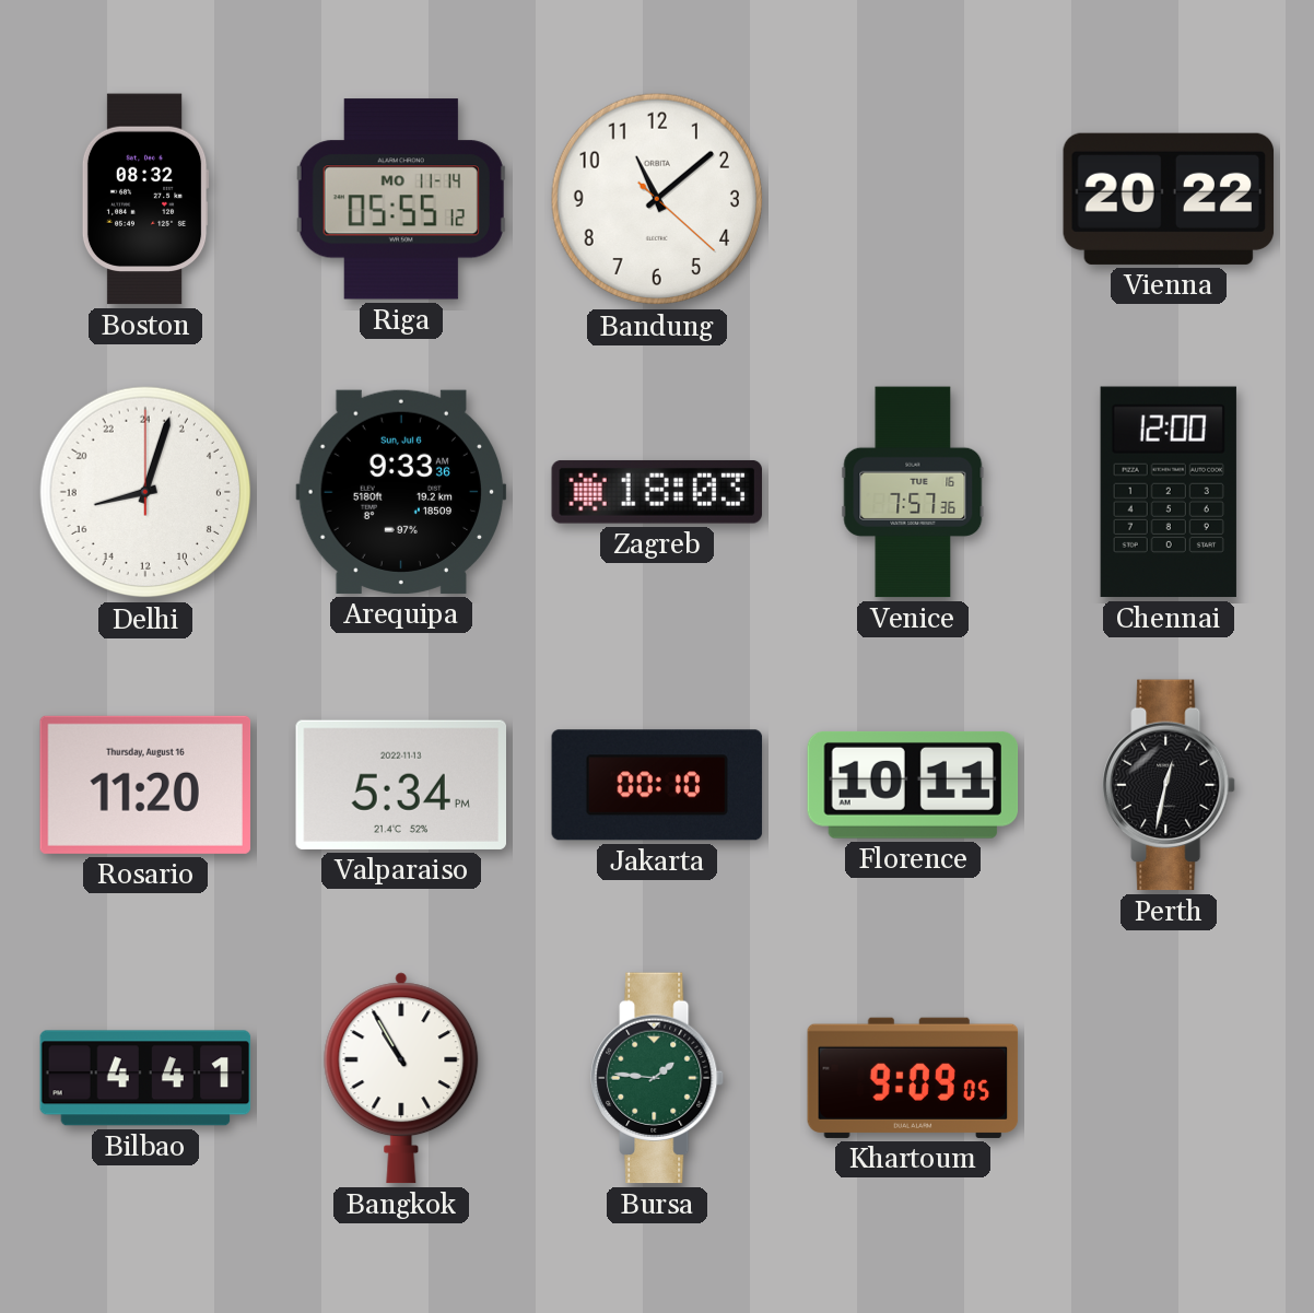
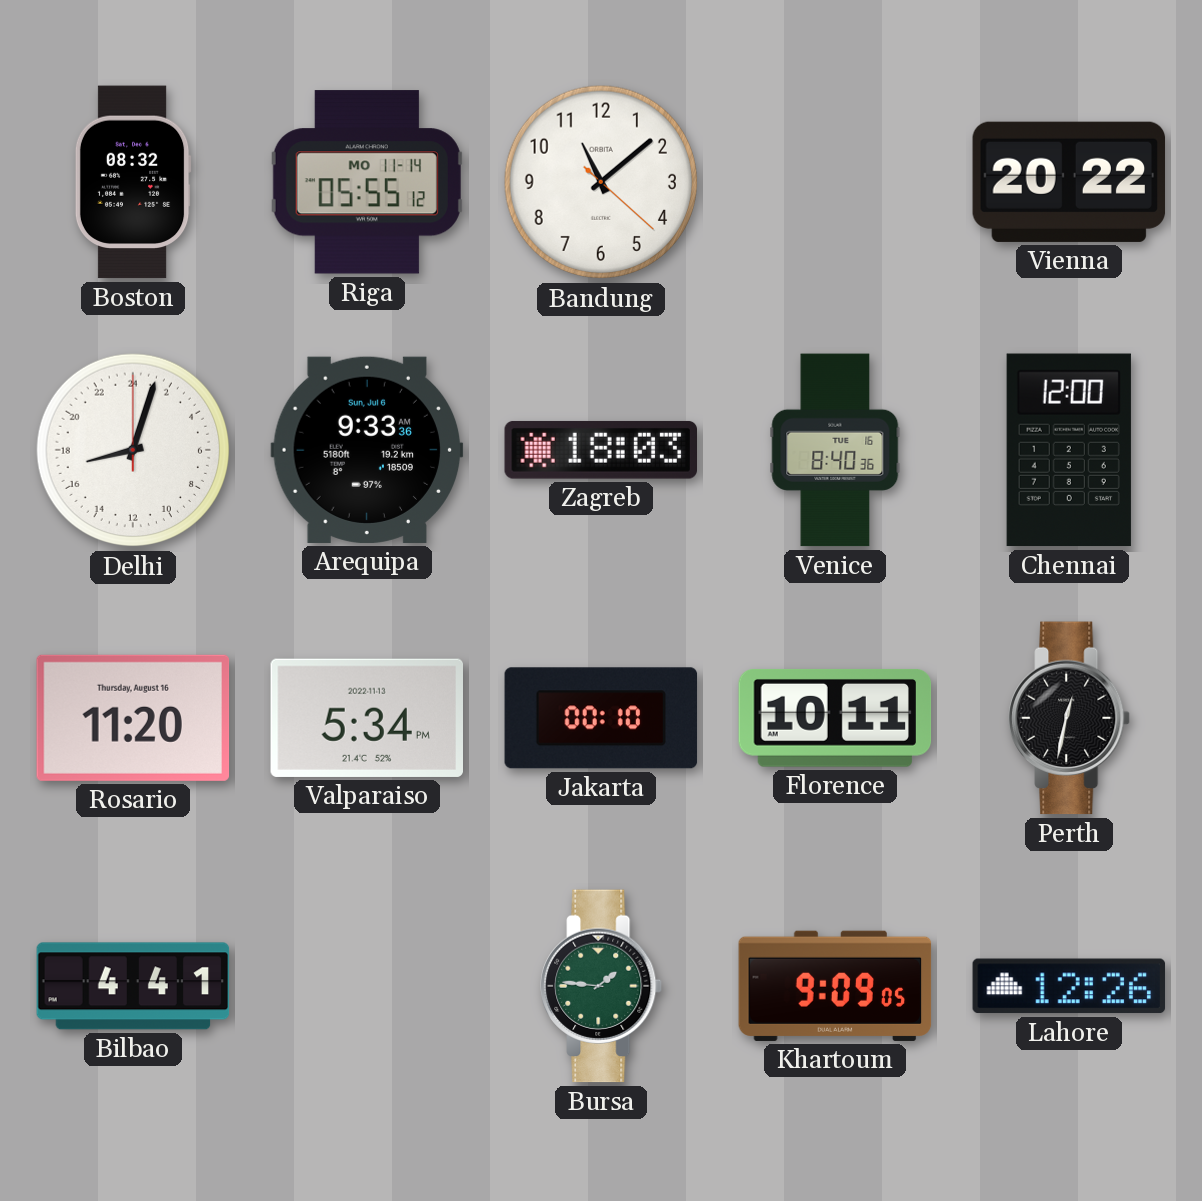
Venice: 7:57 -> 8:40
Bangkok: 10:55 -> none
Lahore: none -> 12:26
